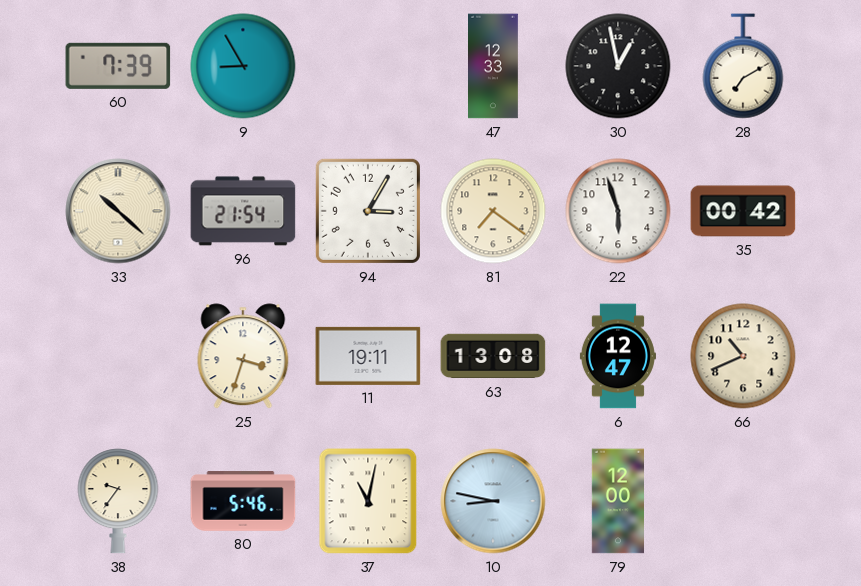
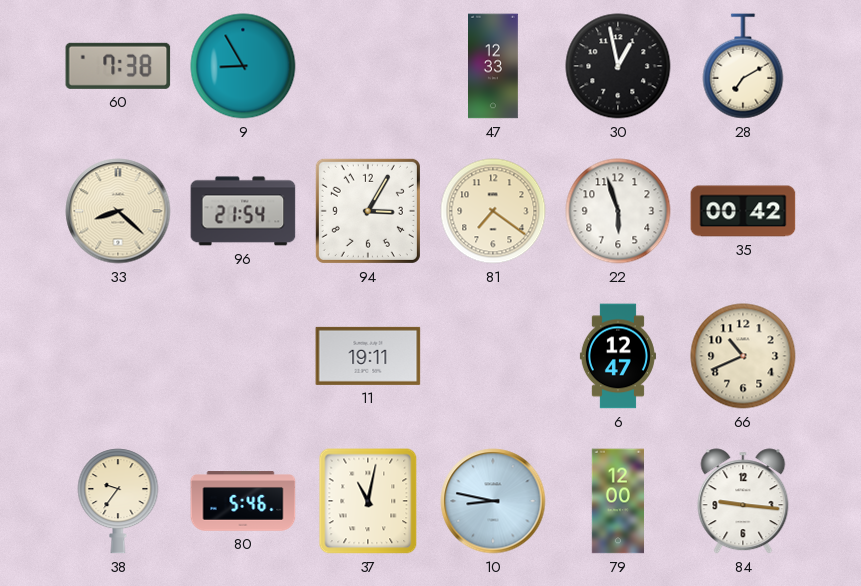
60: 7:39 -> 7:38
33: 10:22 -> 8:22
25: 3:33 -> none
63: 13:08 -> none
84: none -> 9:16
